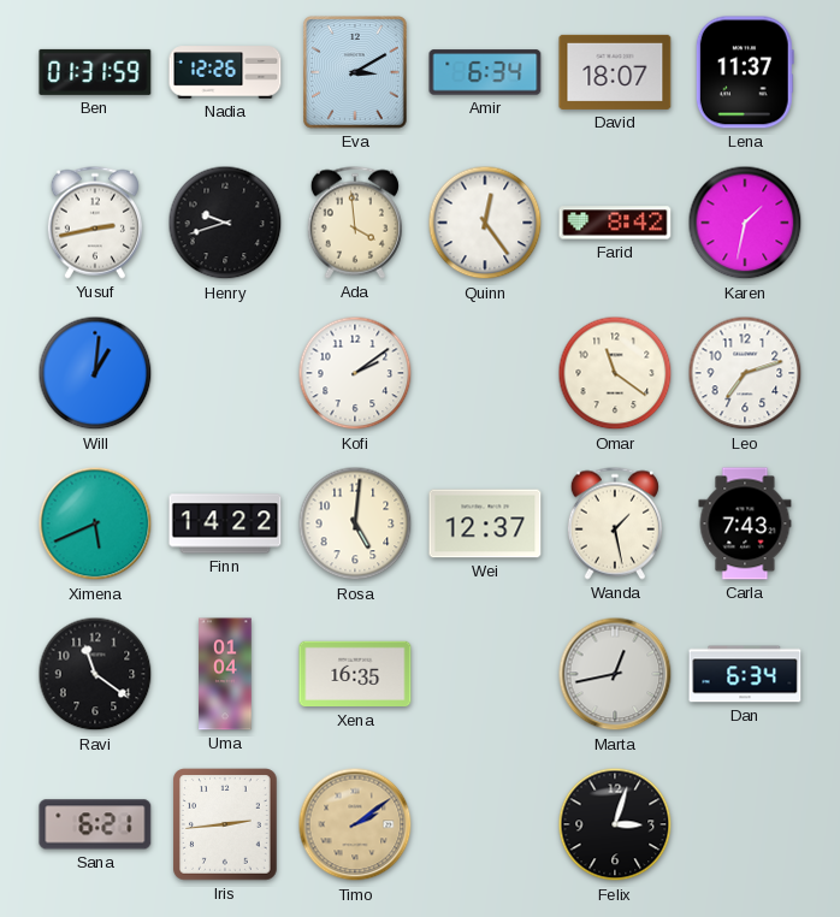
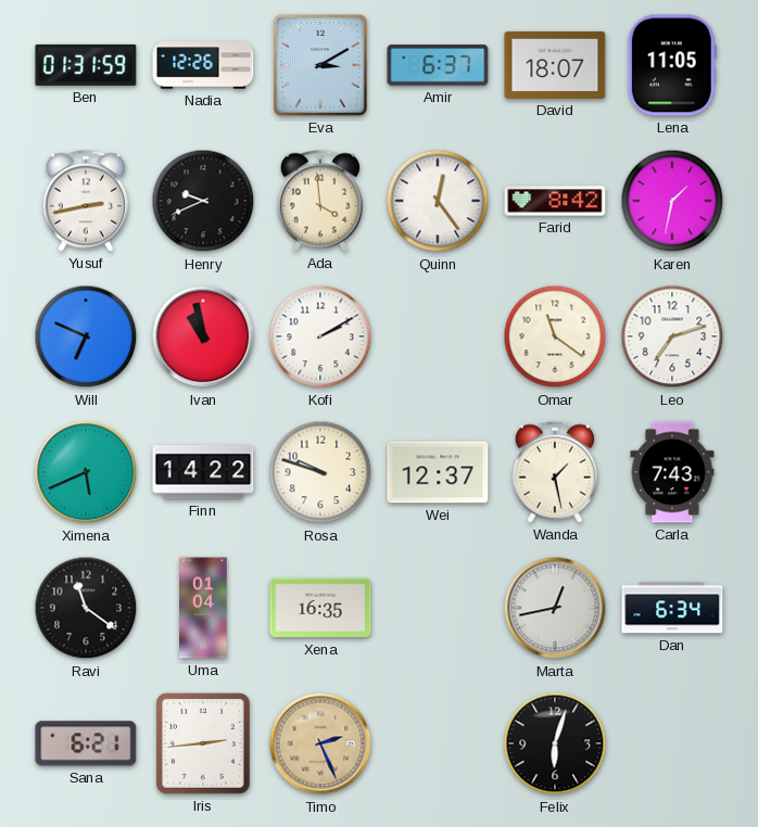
Amir: 6:34 -> 6:37
Lena: 11:37 -> 11:05
Henry: 9:42 -> 9:41
Will: 1:01 -> 6:49
Ivan: none -> 10:58
Kofi: 2:09 -> 2:10
Rosa: 5:01 -> 9:48
Timo: 2:09 -> 2:26
Felix: 3:03 -> 6:03
